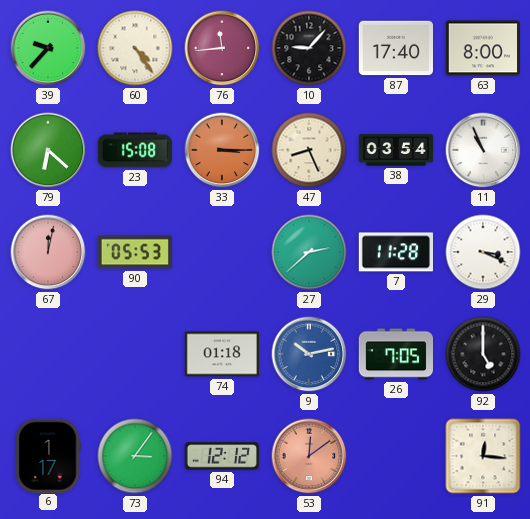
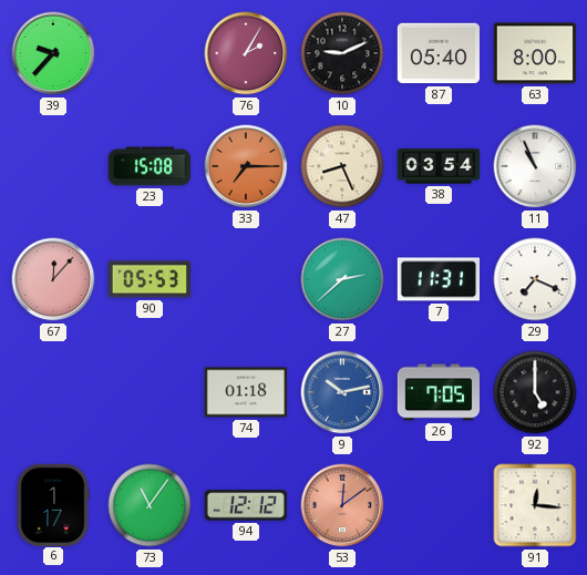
60: 4:24 -> none
76: 11:44 -> 2:05
10: 9:07 -> 9:11
87: 17:40 -> 05:40
79: 6:22 -> none
33: 3:15 -> 7:15
67: 12:02 -> 12:07
7: 11:28 -> 11:31
29: 3:19 -> 7:19
73: 3:06 -> 11:06
